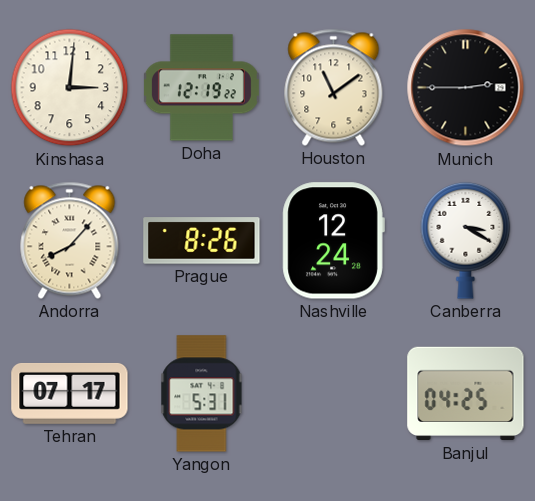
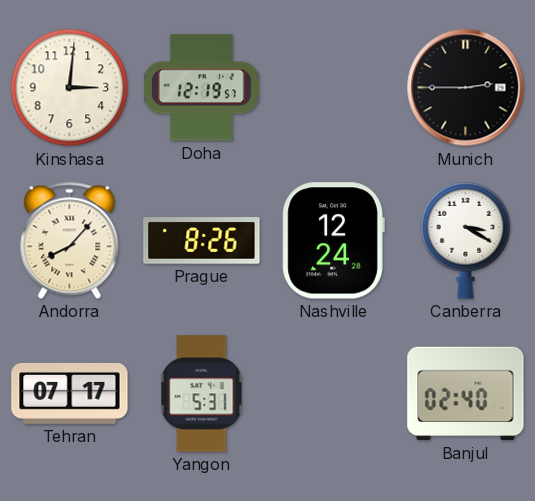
Doha: 12:19:22 -> 12:19:57
Houston: 11:09 -> none
Banjul: 04:25 -> 02:40
